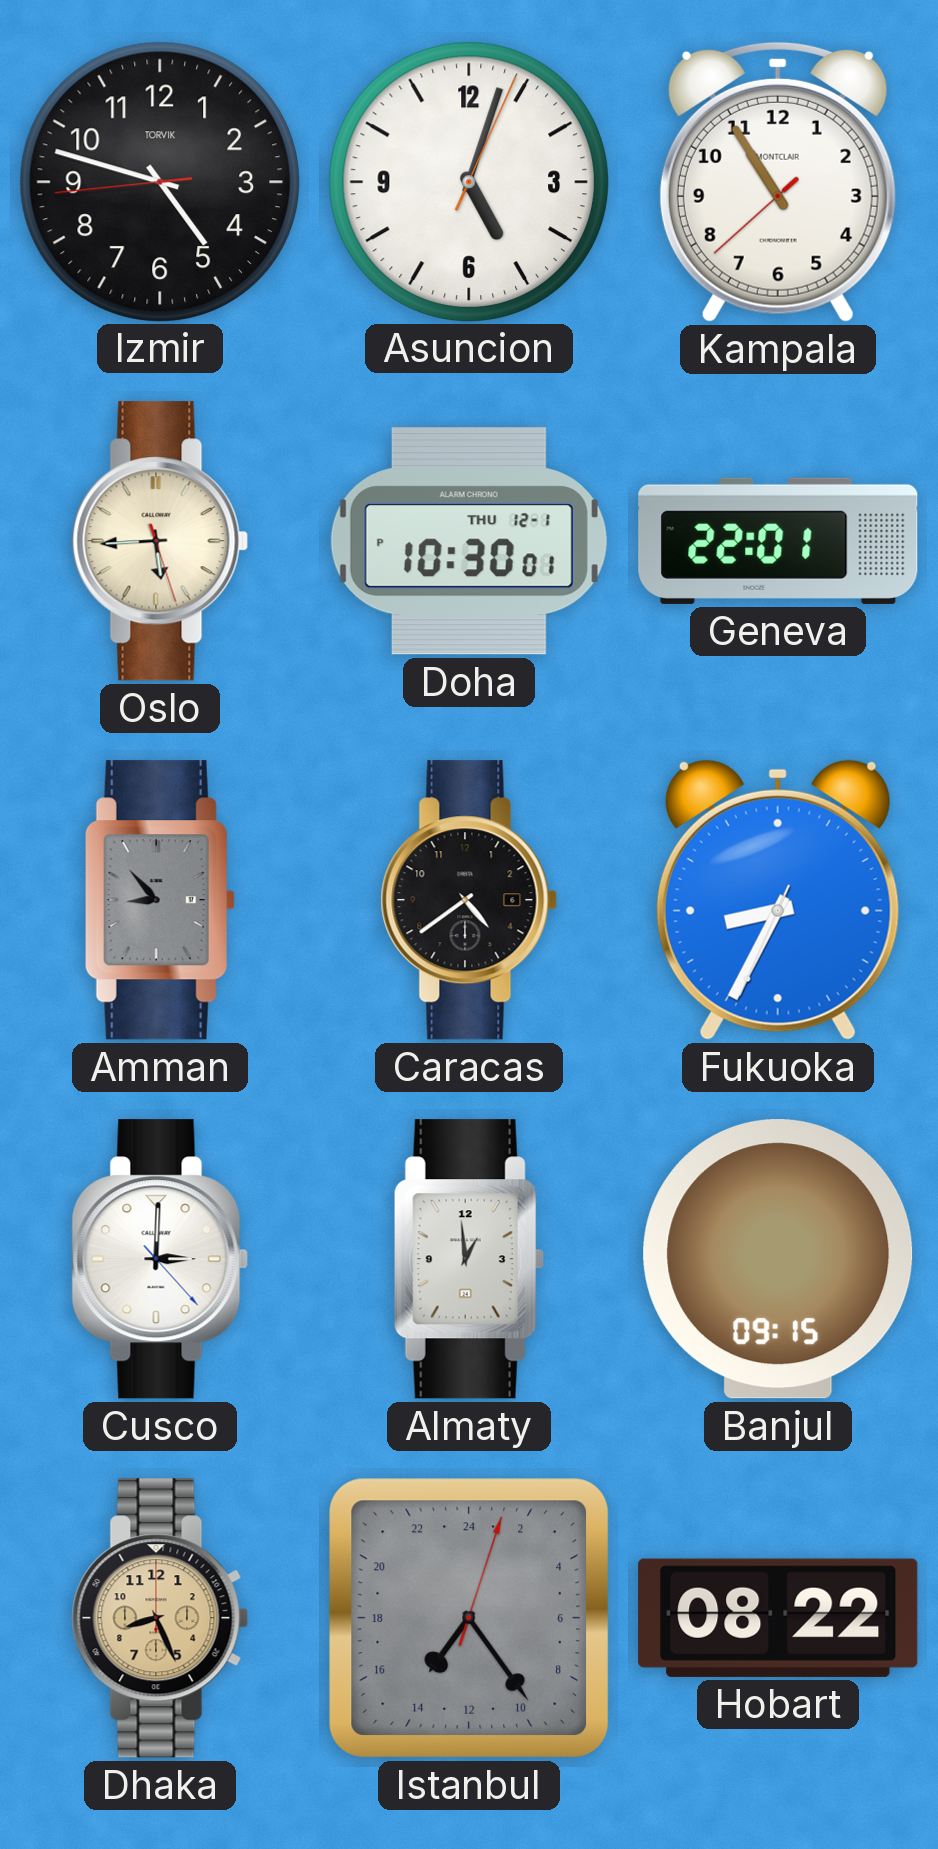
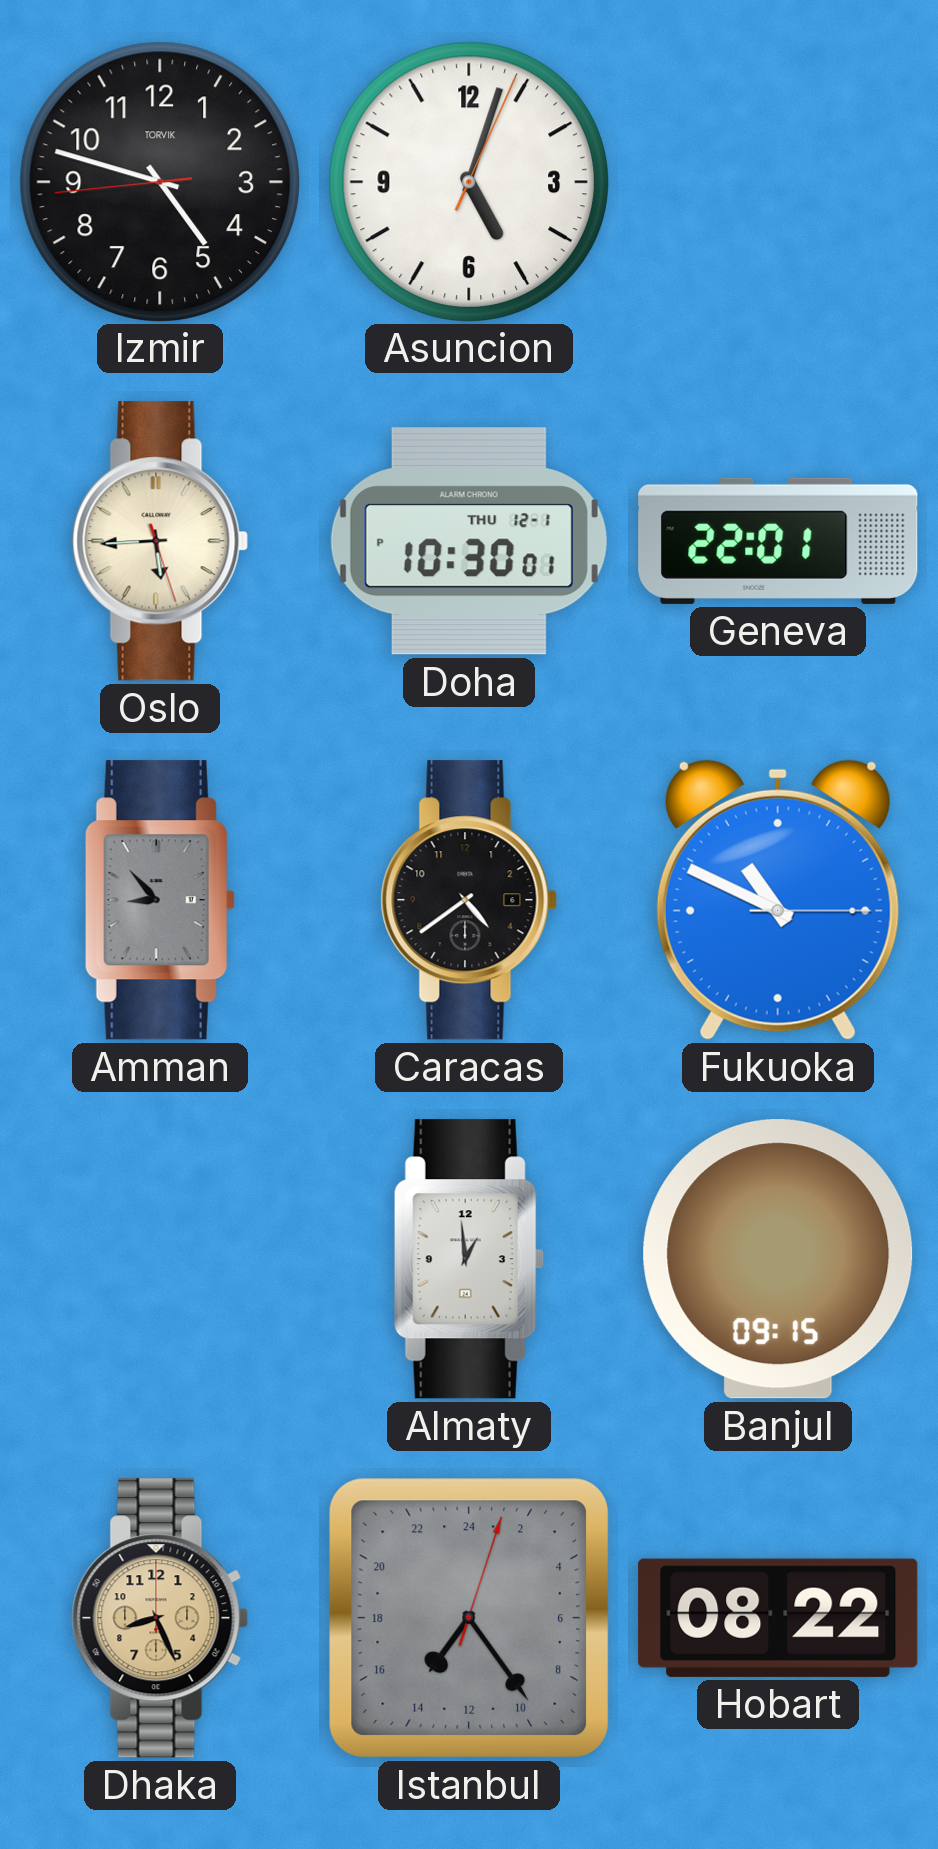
Kampala: 10:54 -> none
Fukuoka: 8:34 -> 10:49
Cusco: 3:00 -> none
